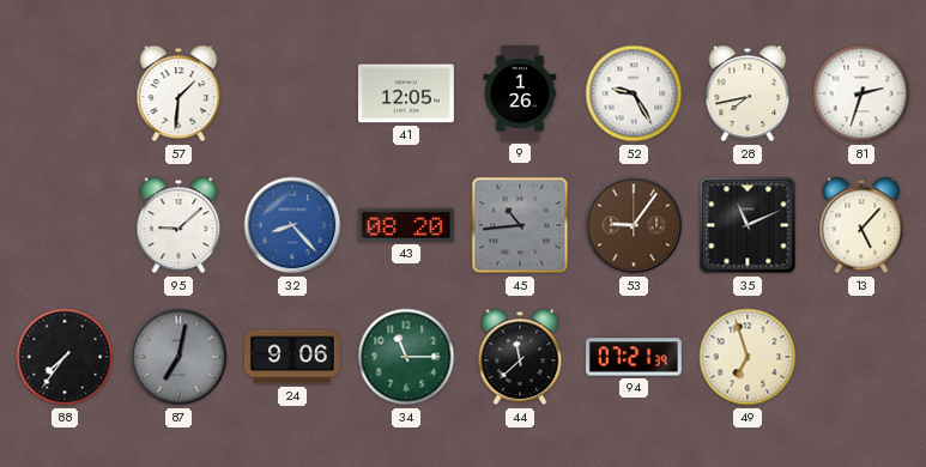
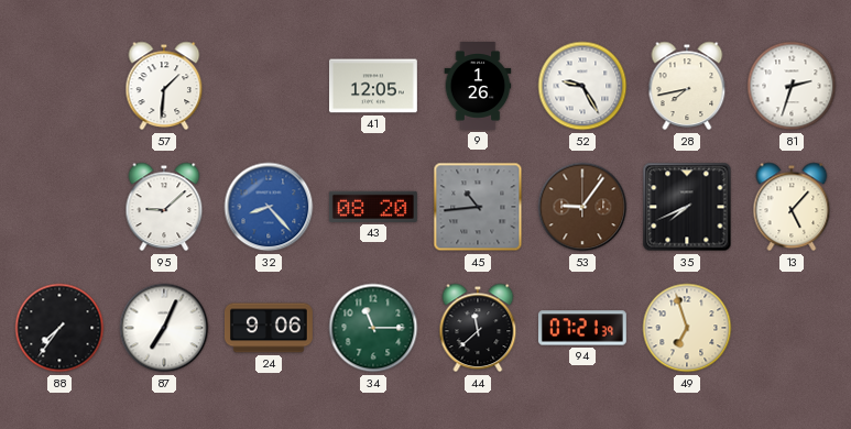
35: 11:11 -> 7:41
87: 7:02 -> 7:04
87 dial: grey -> white
